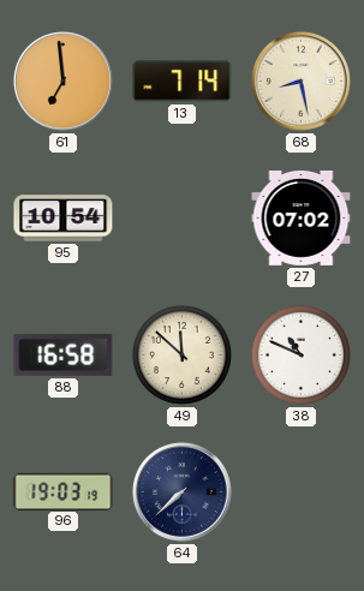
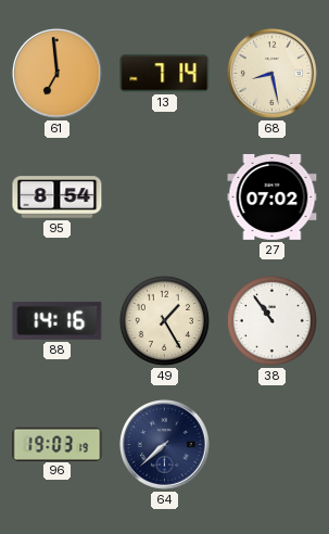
95: 10:54 -> 8:54
88: 16:58 -> 14:16
49: 11:52 -> 1:25
38: 10:49 -> 10:54
